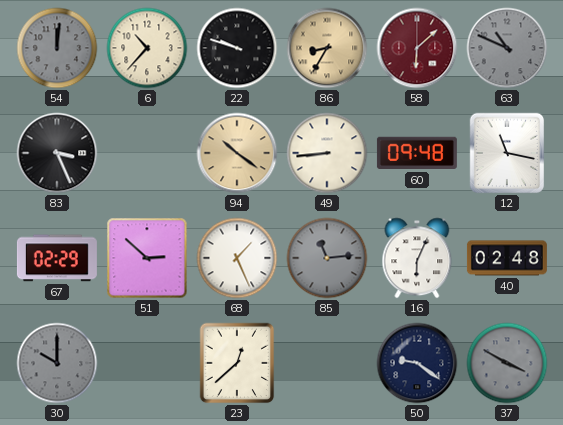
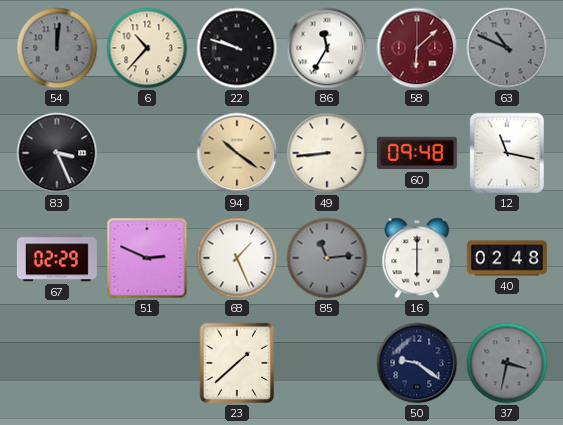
86: 8:35 -> 11:35
86 dial: champagne -> white
51: 2:52 -> 2:49
16: 6:04 -> 6:00
30: 10:00 -> none
23: 12:38 -> 1:38
37: 3:50 -> 3:32
